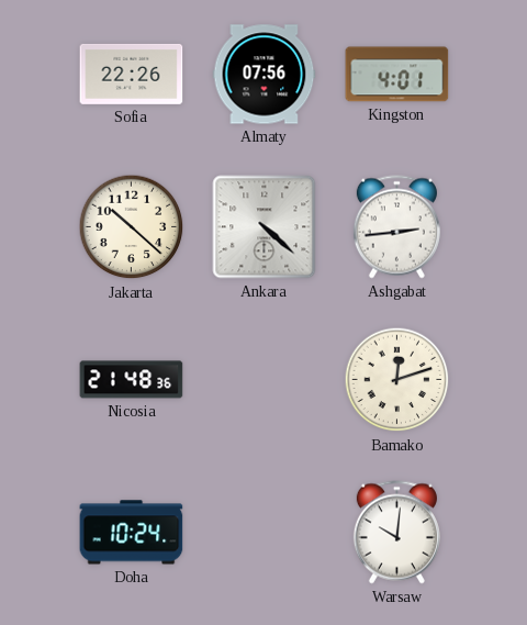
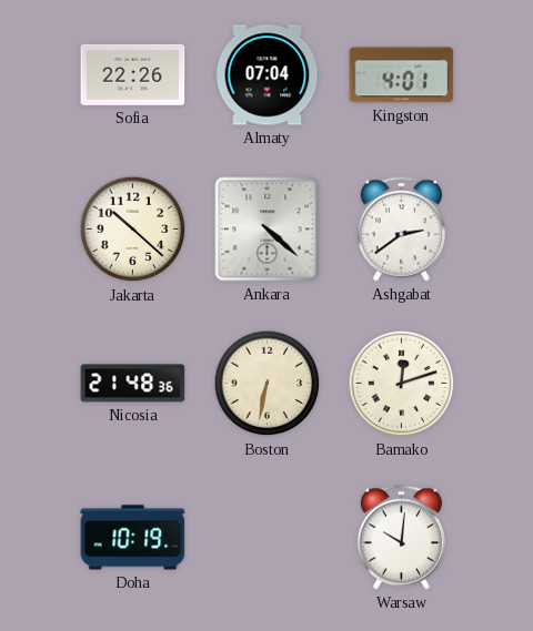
Almaty: 07:56 -> 07:04
Ashgabat: 2:44 -> 2:39
Boston: none -> 6:32
Doha: 10:24 -> 10:19
